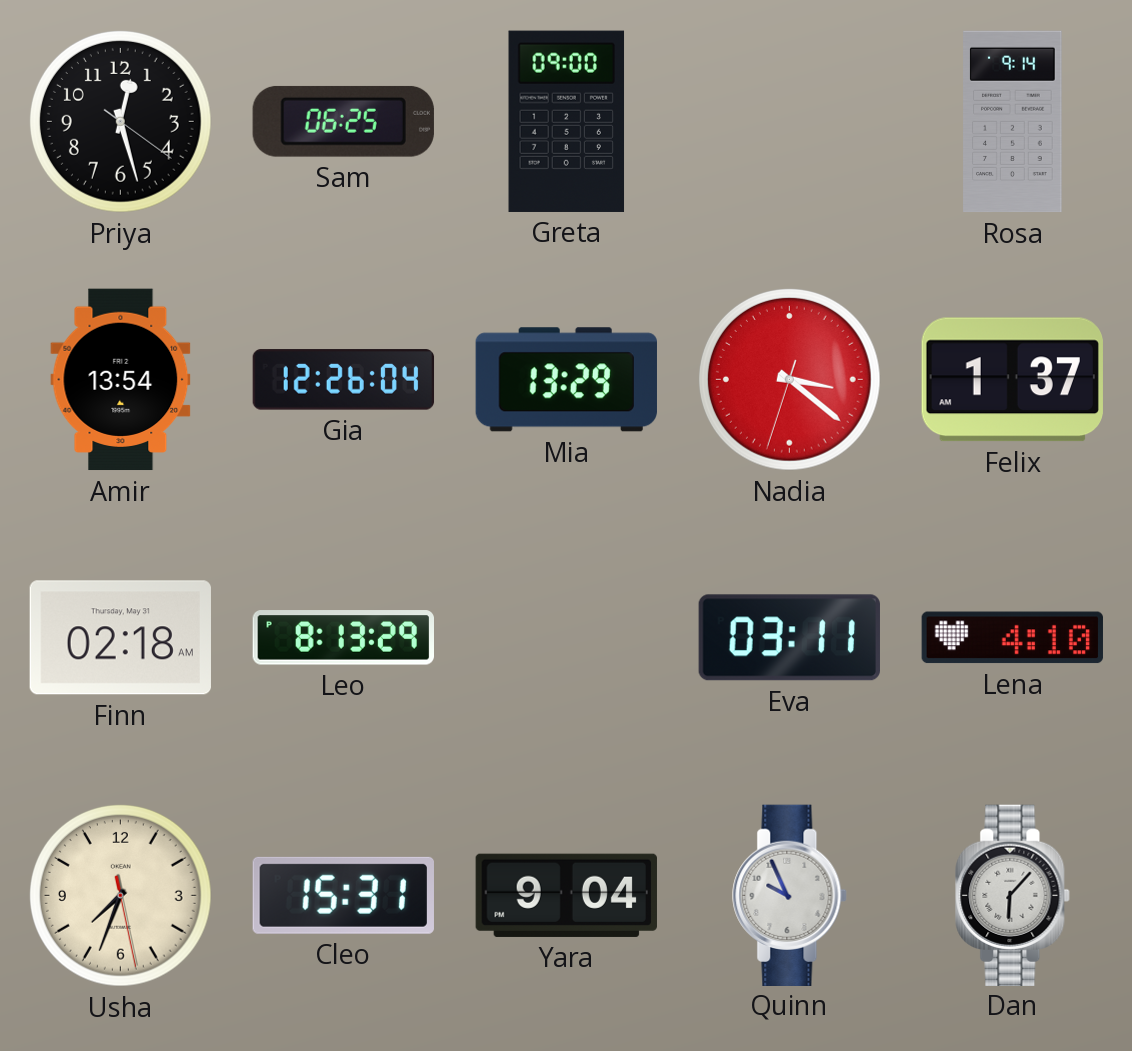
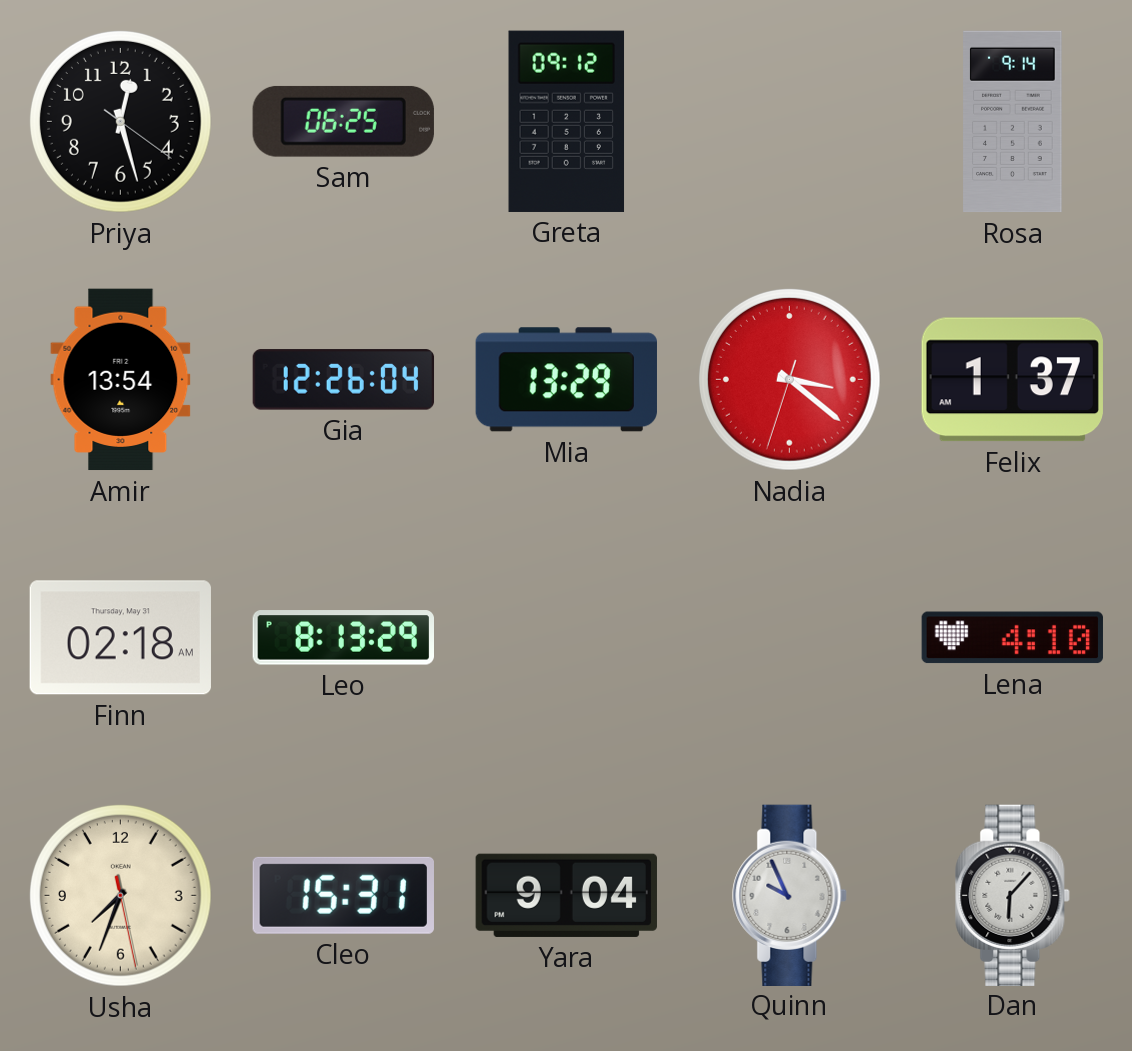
Greta: 09:00 -> 09:12
Eva: 03:11 -> none
